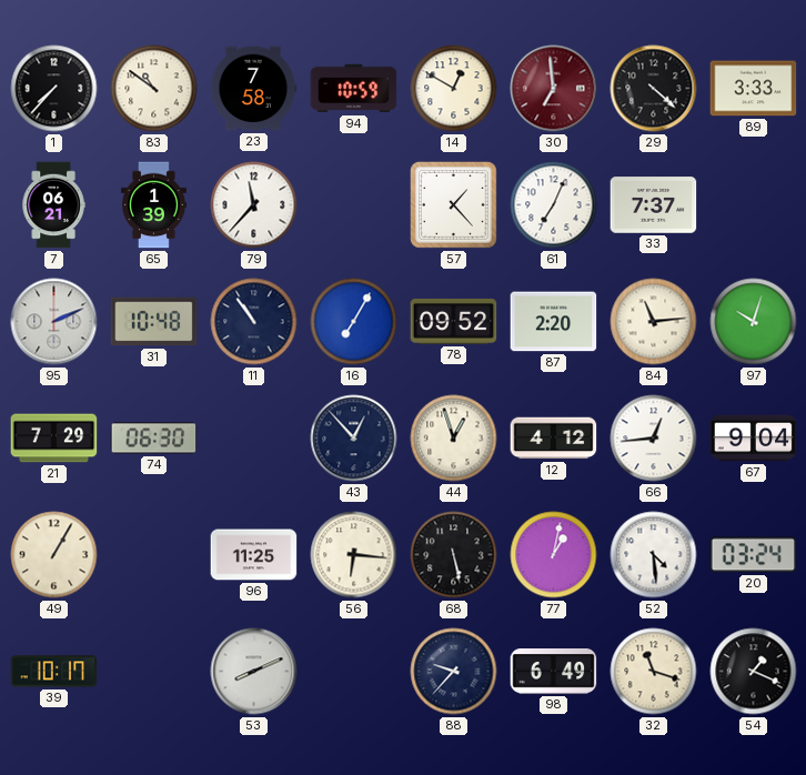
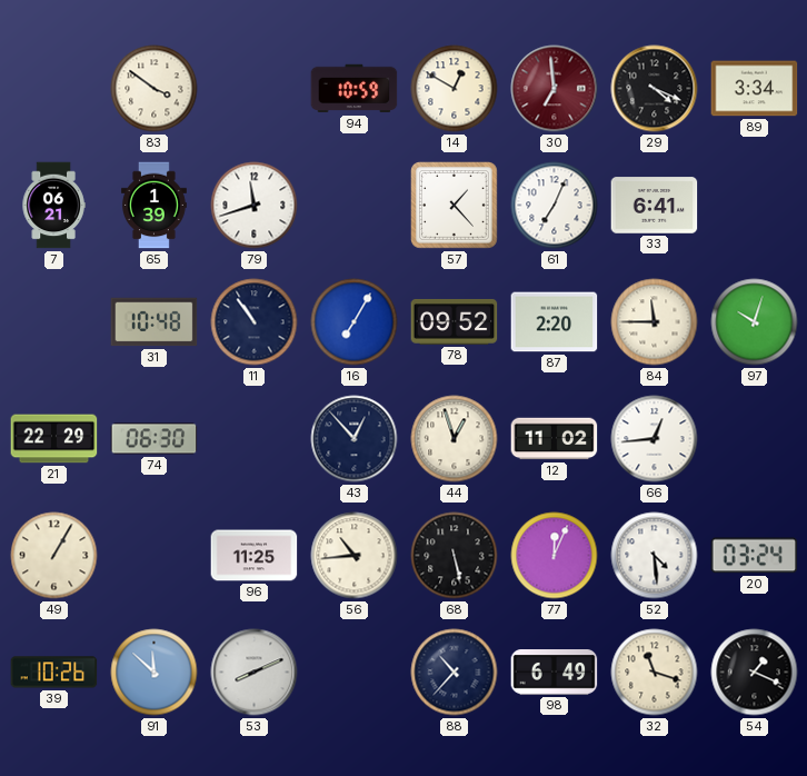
1: 7:37 -> none
83: 10:51 -> 3:51
23: 7:58 -> none
29: 4:22 -> 4:19
89: 3:33 -> 3:34
79: 11:37 -> 11:42
33: 7:37 -> 6:41
95: 2:11 -> none
84: 11:14 -> 11:45
21: 7:29 -> 22:29
12: 4:12 -> 11:02
67: 9:04 -> none
56: 6:16 -> 10:44
77: 1:02 -> 12:04
39: 10:17 -> 10:26
91: none -> 11:52
88: 9:37 -> 10:37
